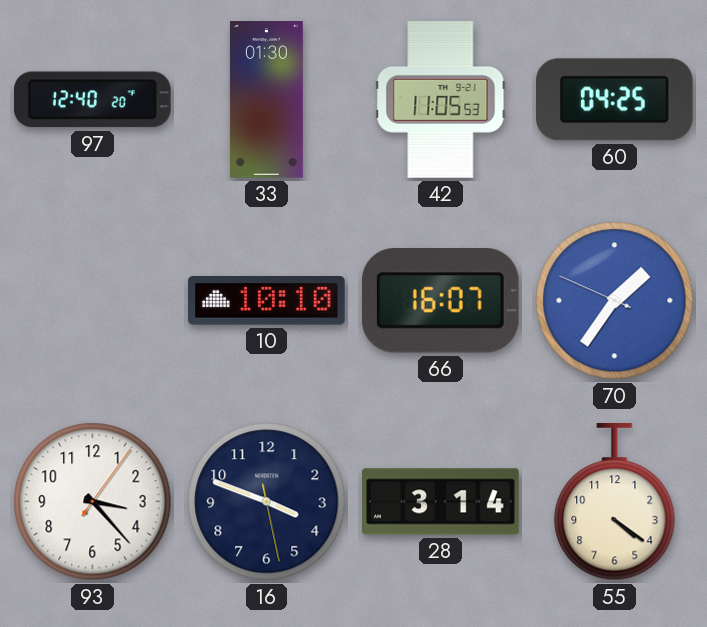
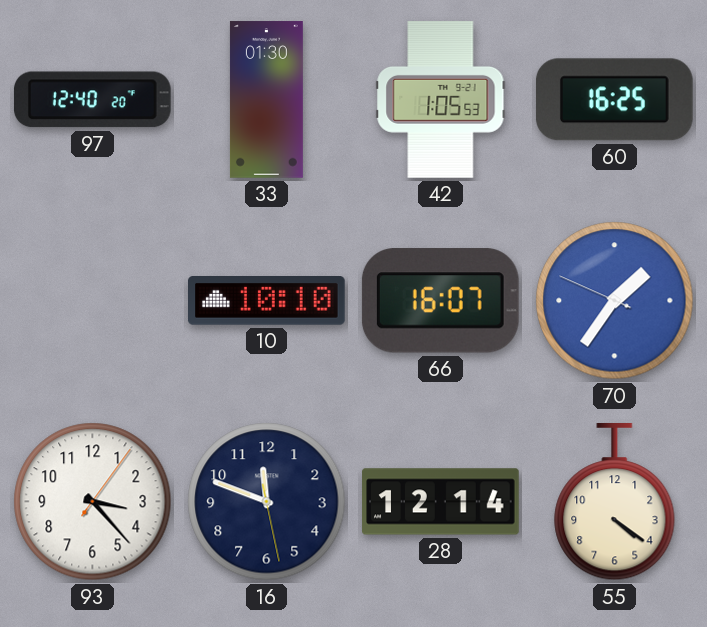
42: 11:05 -> 1:05
60: 04:25 -> 16:25
16: 3:48 -> 11:48
28: 3:14 -> 12:14
